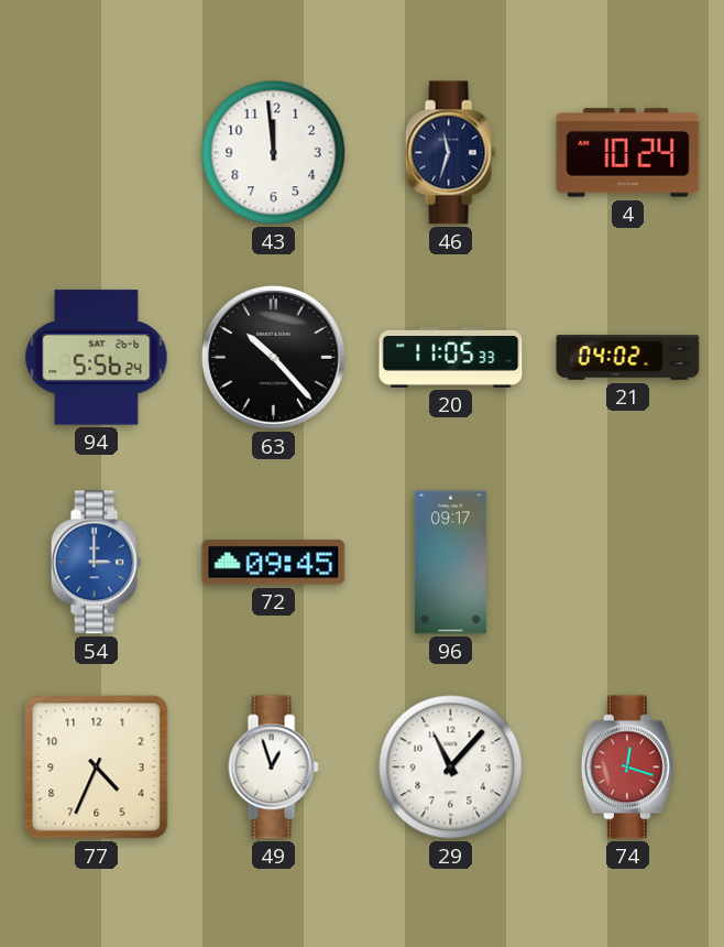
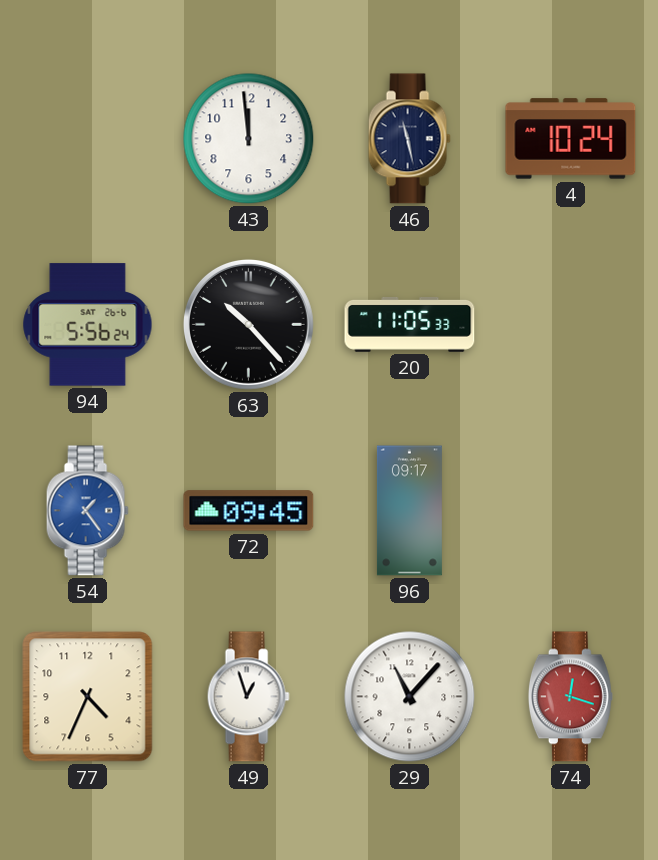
46: 11:33 -> 11:28
21: 04:02 -> none
54: 3:00 -> 1:24
